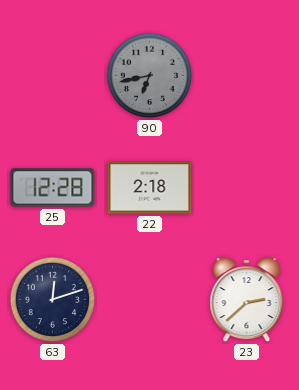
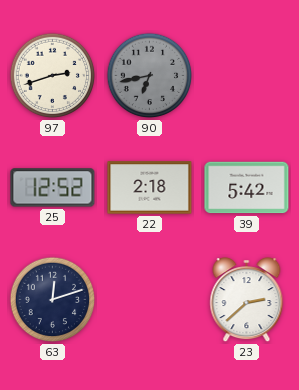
97: none -> 2:42
25: 12:28 -> 12:52
39: none -> 5:42
